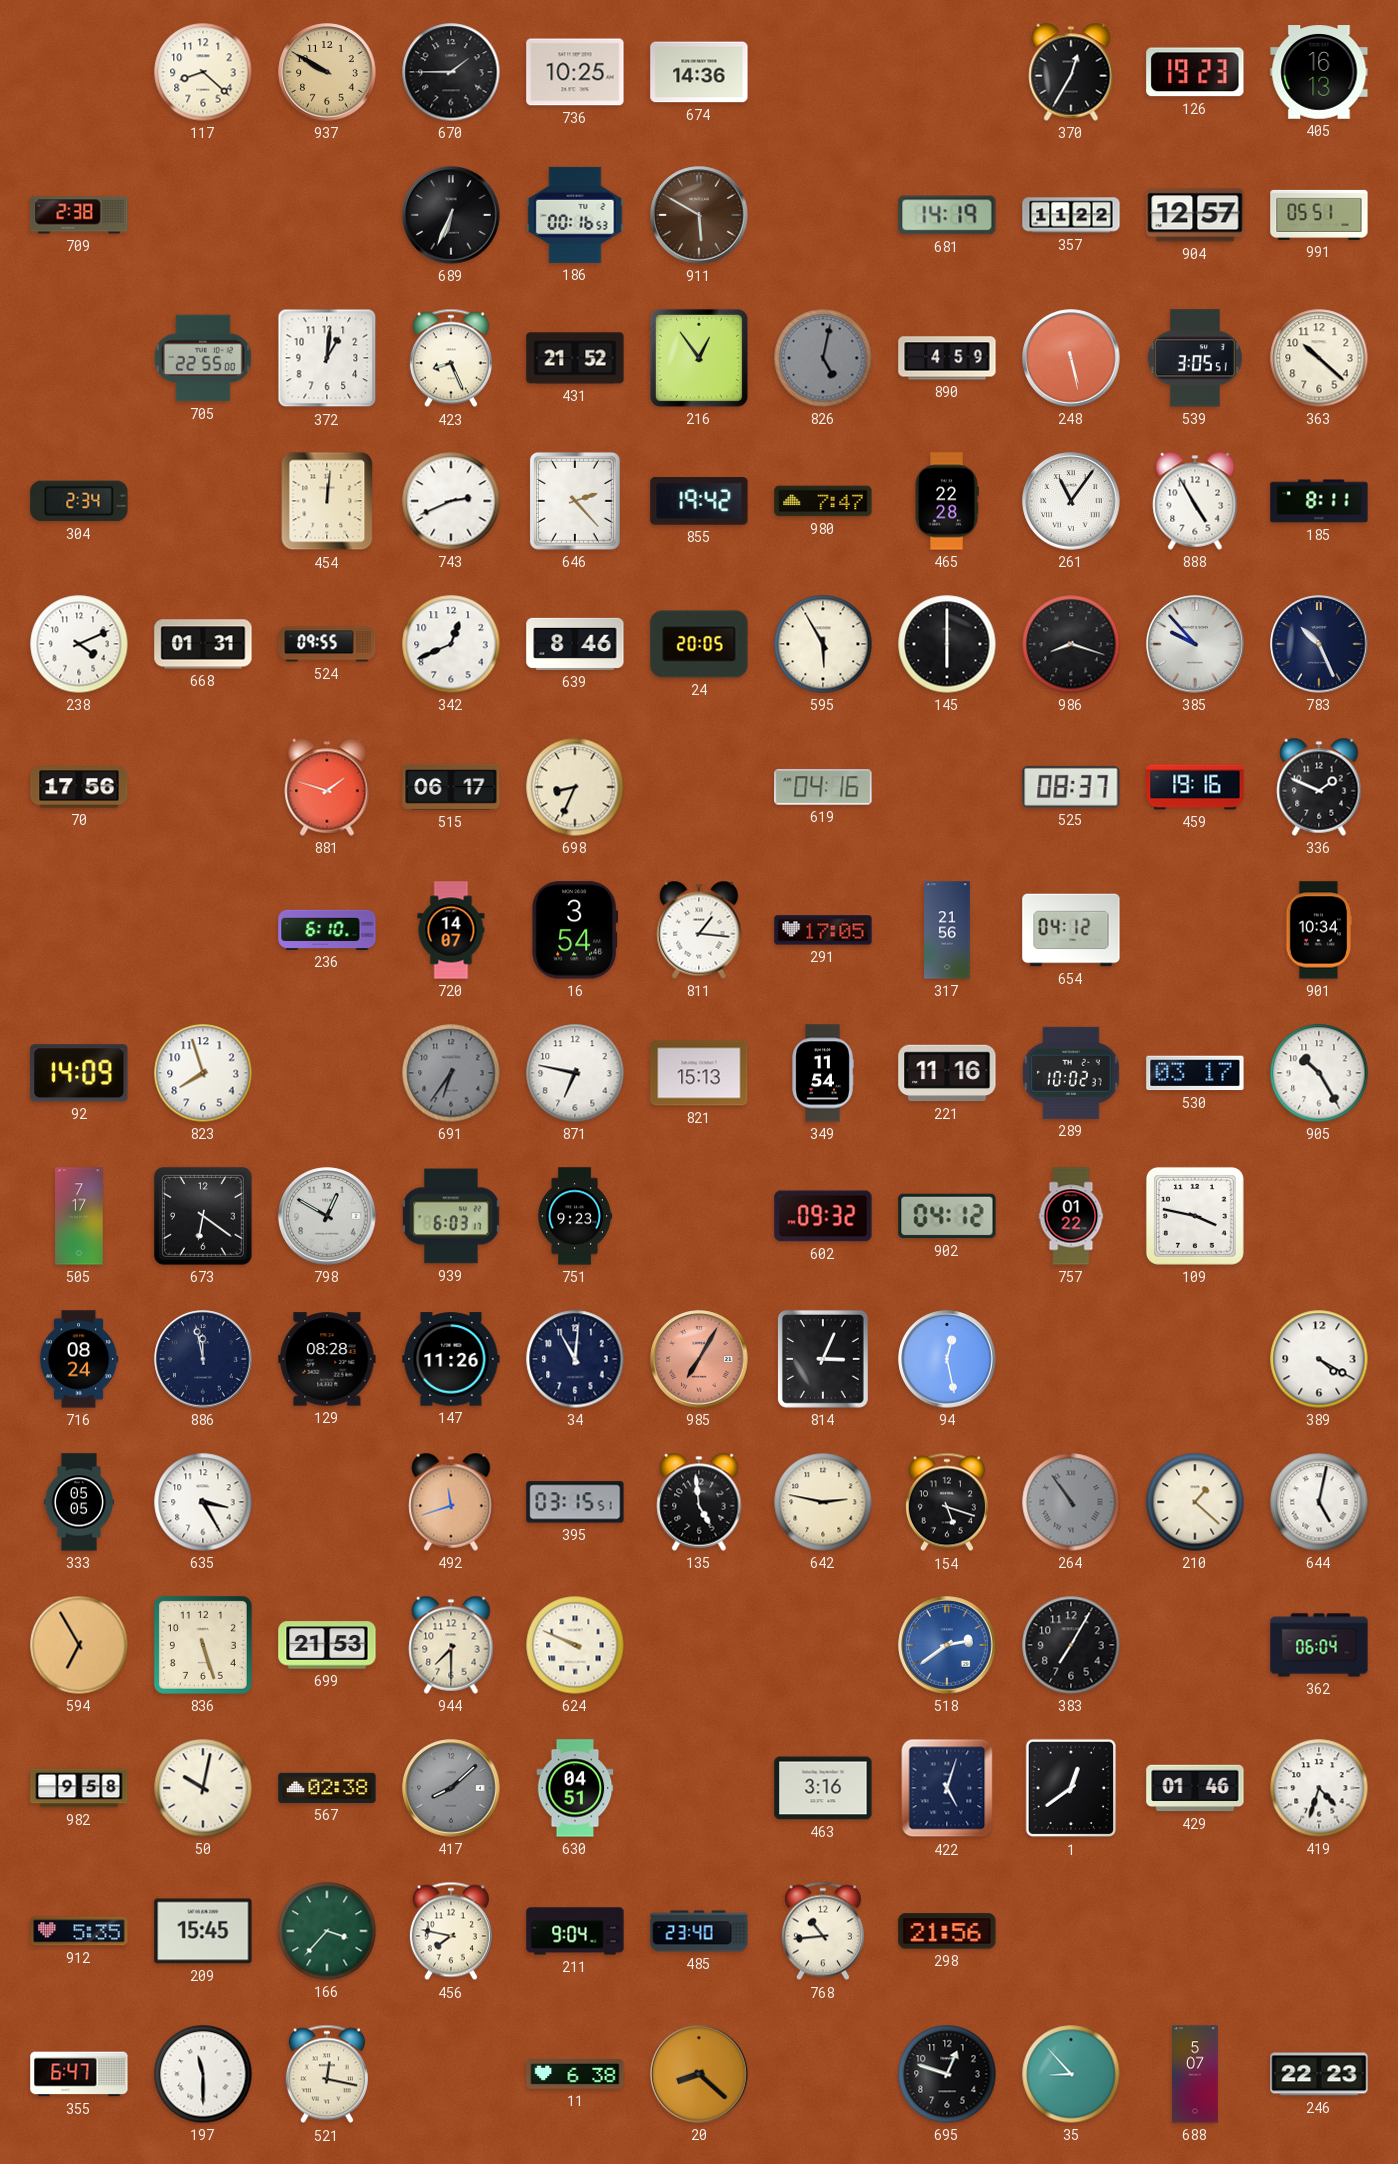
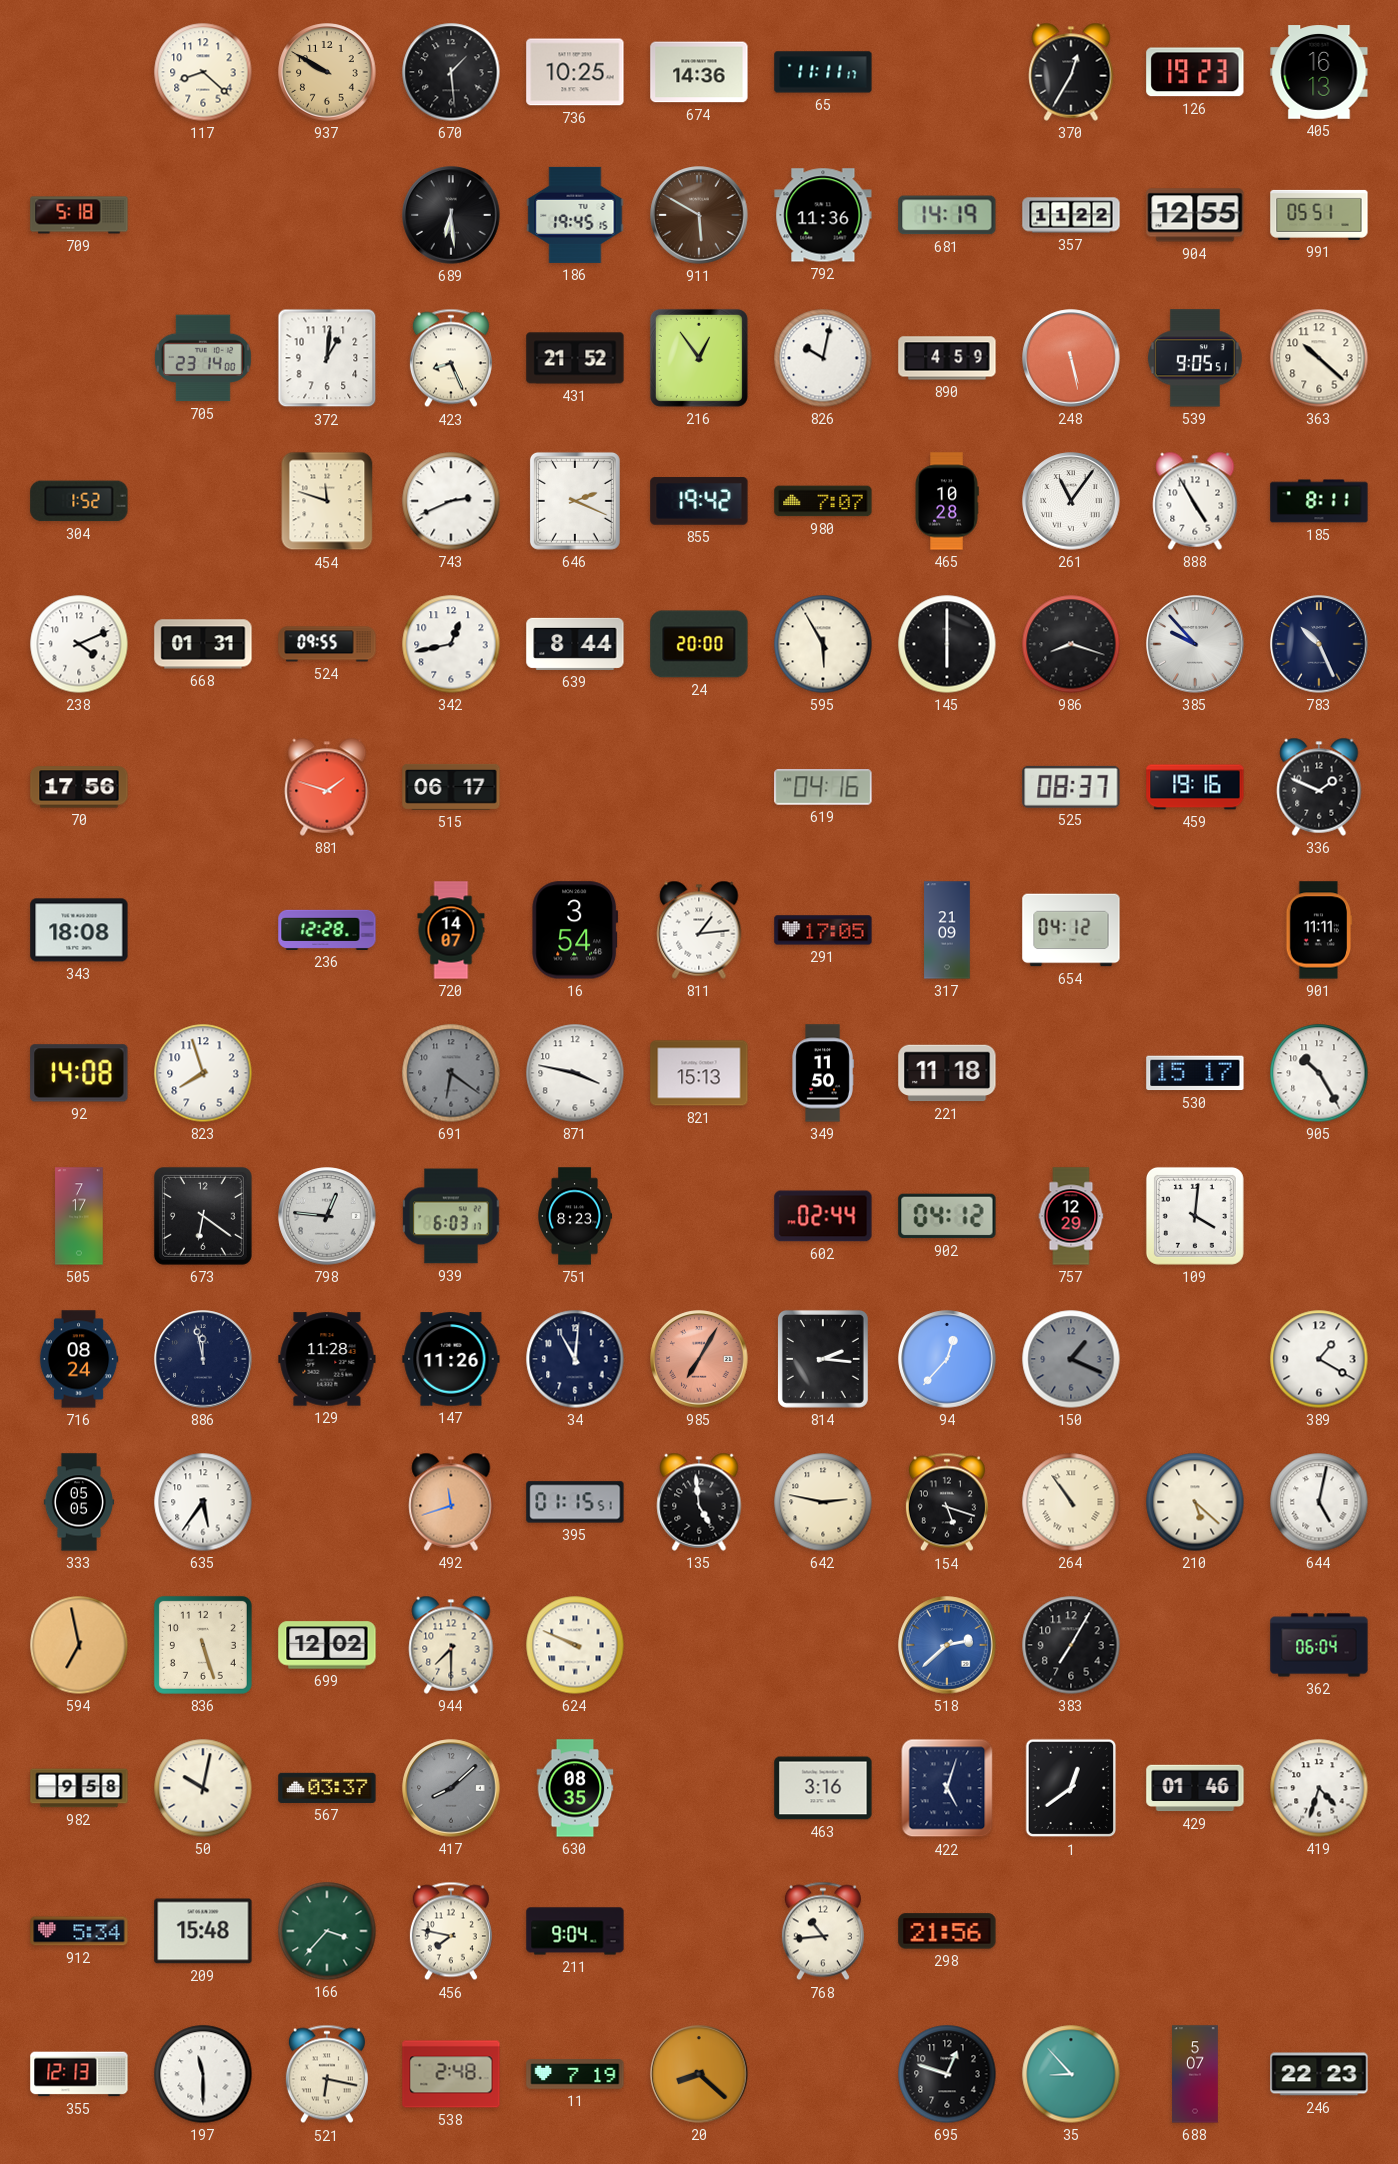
670: 1:45 -> 1:29
65: none -> 11:11
709: 2:38 -> 5:18
689: 6:34 -> 6:29
186: 00:16 -> 19:45
792: none -> 11:36
904: 12:57 -> 12:55
705: 22:55 -> 23:14
826: 5:02 -> 10:02
826 dial: grey -> white
539: 3:05 -> 9:05
304: 2:34 -> 1:52
454: 12:01 -> 11:48
646: 2:23 -> 2:19
980: 7:47 -> 7:07
465: 22:28 -> 10:28
342: 12:41 -> 12:43
639: 8:46 -> 8:44
24: 20:05 -> 20:00
698: 8:34 -> none
343: none -> 18:08
236: 6:10 -> 12:28
811: 1:16 -> 1:14
317: 21:56 -> 21:09
901: 10:34 -> 11:11
92: 14:09 -> 14:08
691: 6:36 -> 6:21
871: 6:47 -> 3:47
349: 11:54 -> 11:50
221: 11:16 -> 11:18
289: 10:02 -> none
530: 03:17 -> 15:17
798: 12:50 -> 12:46
751: 9:23 -> 8:23
602: 09:32 -> 02:44
757: 01:22 -> 12:29
109: 3:47 -> 4:01
129: 08:28 -> 11:28
814: 3:04 -> 2:16
94: 12:28 -> 12:37
150: none -> 1:19
389: 4:20 -> 1:20
635: 3:25 -> 5:36
395: 03:15 -> 01:15
264 dial: grey -> cream
210: 1:22 -> 5:22
594: 6:55 -> 6:58
699: 21:53 -> 12:02
518: 2:39 -> 2:38
567: 02:38 -> 03:37
630: 04:51 -> 08:35
912: 5:35 -> 5:34
209: 15:45 -> 15:48
485: 23:40 -> none
355: 6:47 -> 12:13
521: 12:17 -> 6:17
538: none -> 2:48
11: 6:38 -> 7:19
